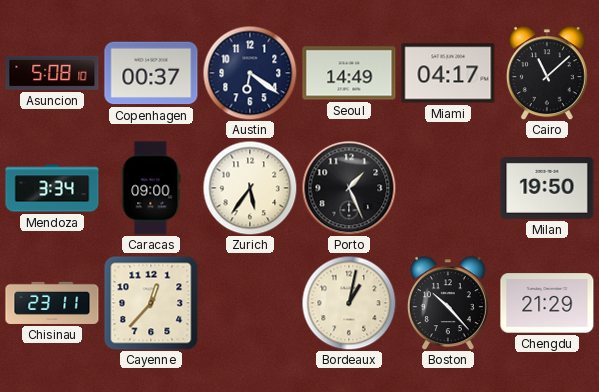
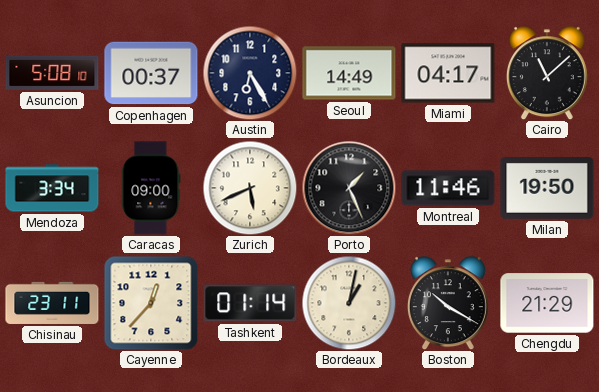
Austin: 6:21 -> 6:25
Zurich: 5:36 -> 5:41
Montreal: none -> 11:46
Tashkent: none -> 01:14
Boston: 10:23 -> 10:20
